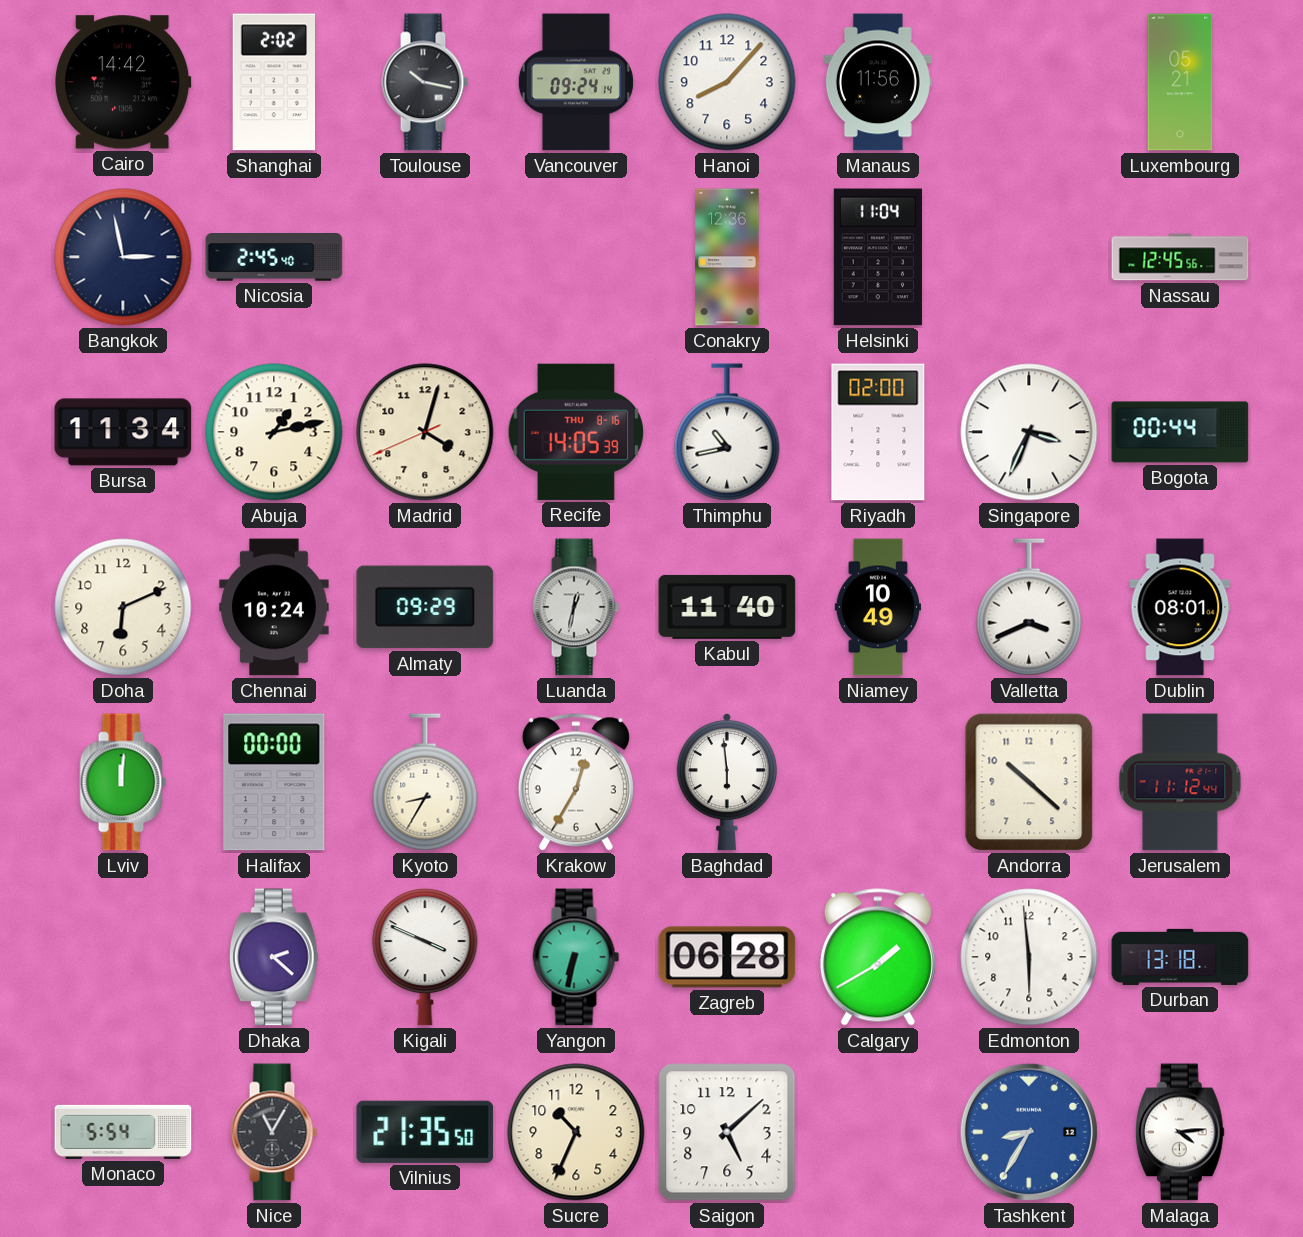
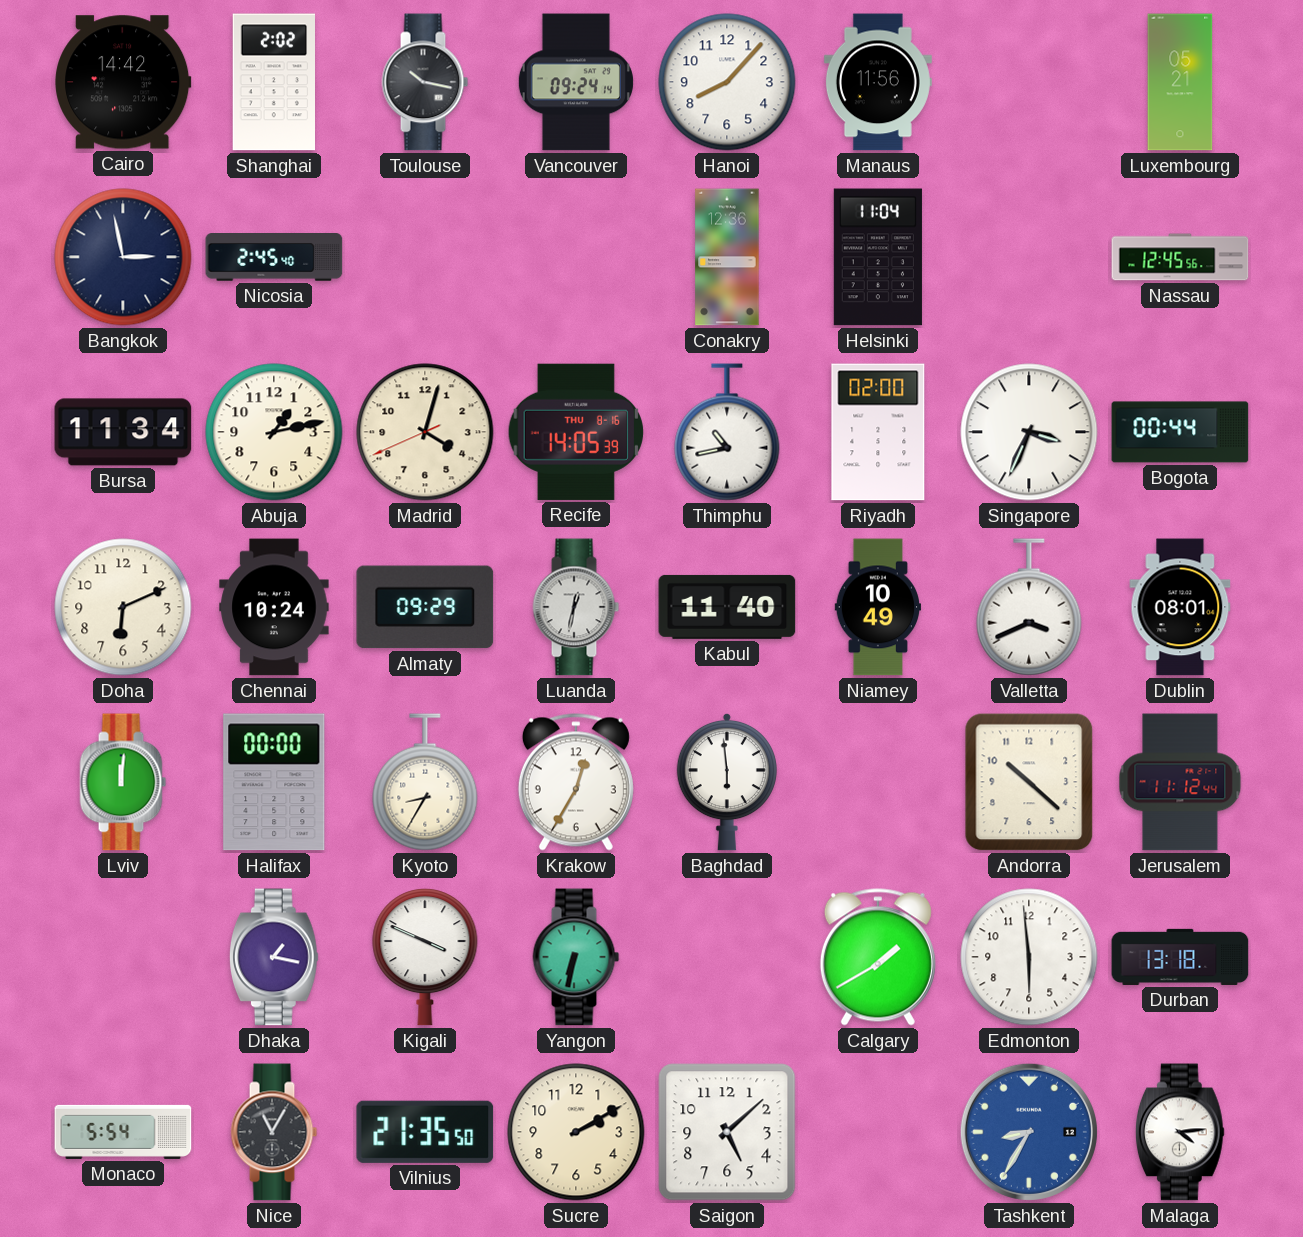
Dhaka: 2:22 -> 1:17
Zagreb: 06:28 -> none
Sucre: 10:34 -> 2:10
